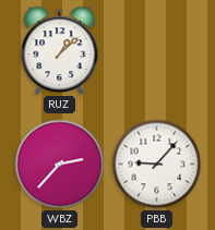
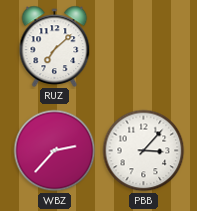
RUZ: 1:08 -> 7:08
PBB: 9:07 -> 3:07
